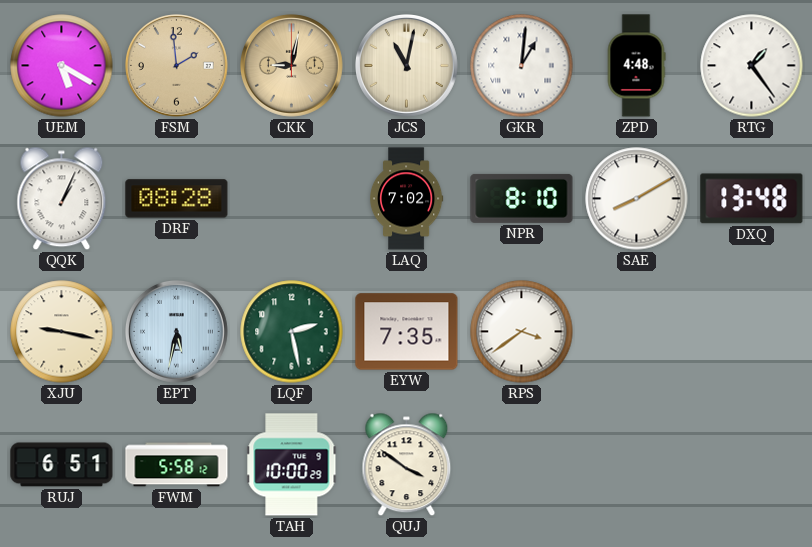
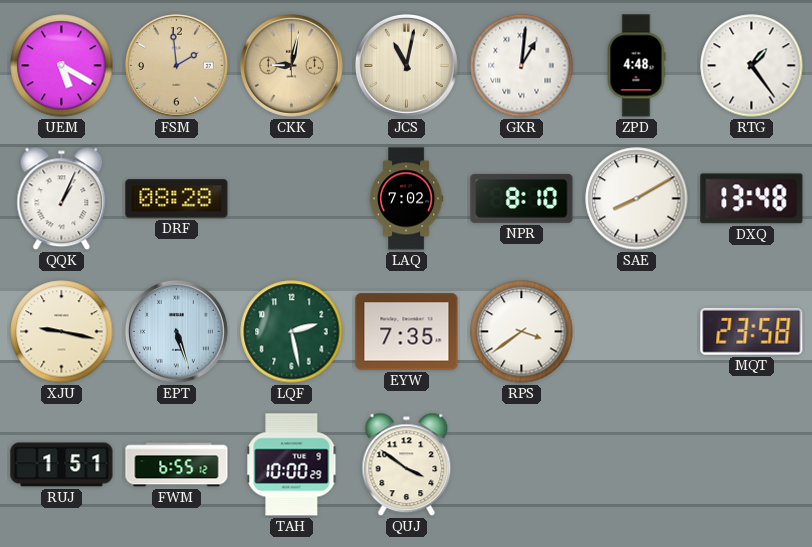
EPT: 5:32 -> 5:27
MQT: none -> 23:58
RUJ: 6:51 -> 1:51
FWM: 5:58 -> 6:55
